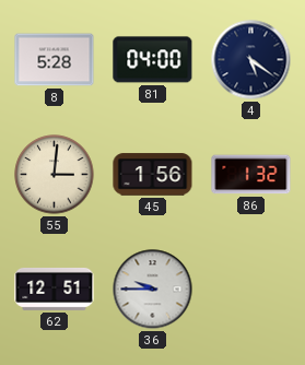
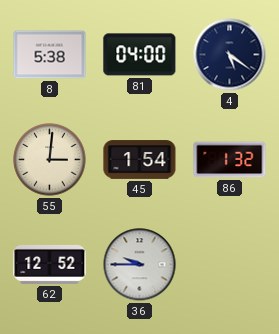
8: 5:28 -> 5:38
45: 1:56 -> 1:54
62: 12:51 -> 12:52
